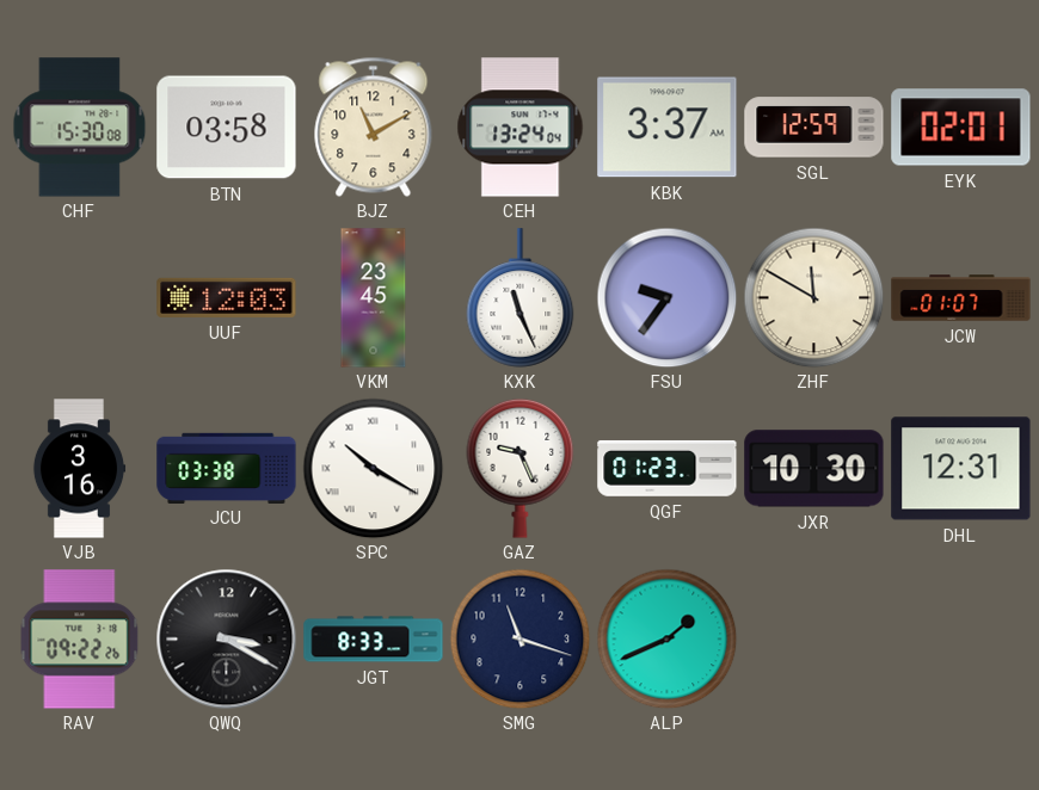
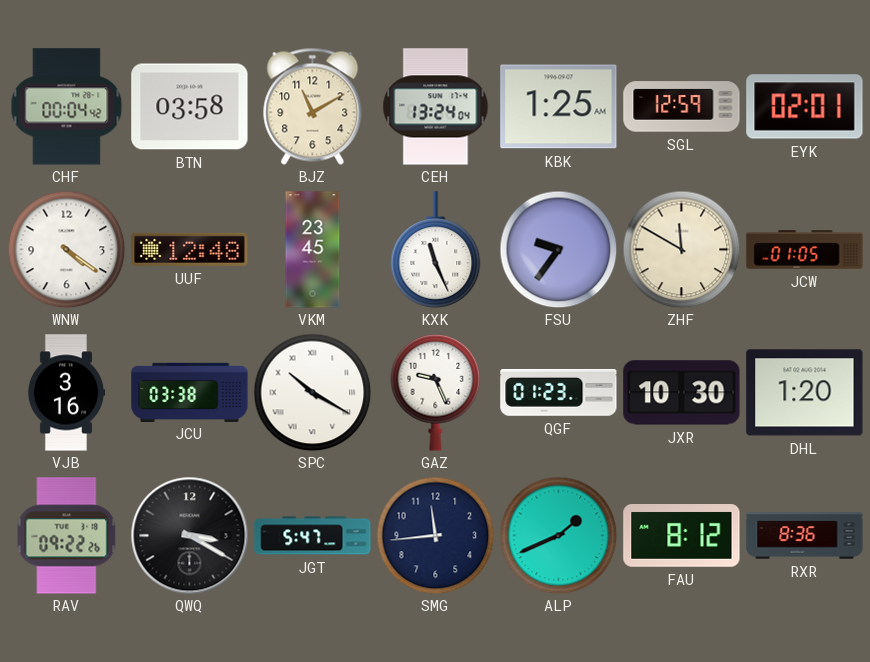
CHF: 15:30 -> 00:04
KBK: 3:37 -> 1:25
WNW: none -> 4:21
UUF: 12:03 -> 12:48
JCW: 01:07 -> 01:05
DHL: 12:31 -> 1:20
JGT: 8:33 -> 5:47
SMG: 11:18 -> 11:44
FAU: none -> 8:12
RXR: none -> 8:36
